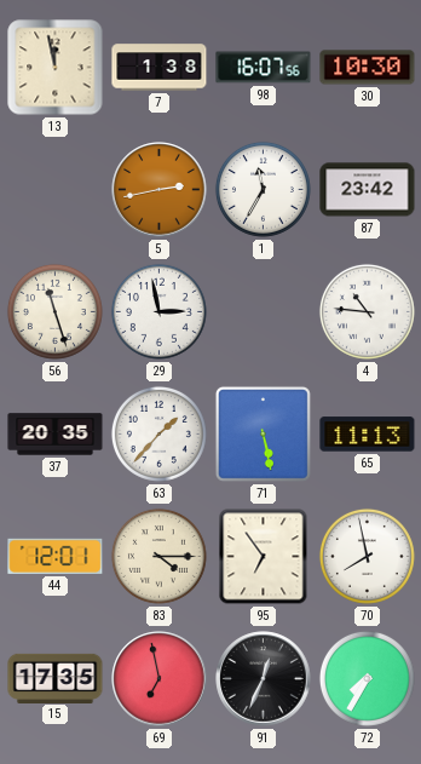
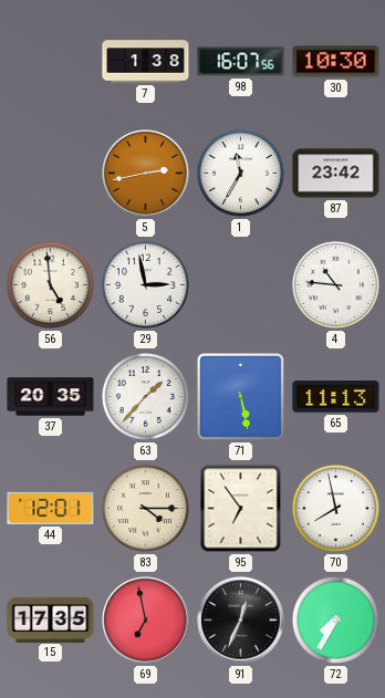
13: 11:58 -> none
56: 11:27 -> 4:59
